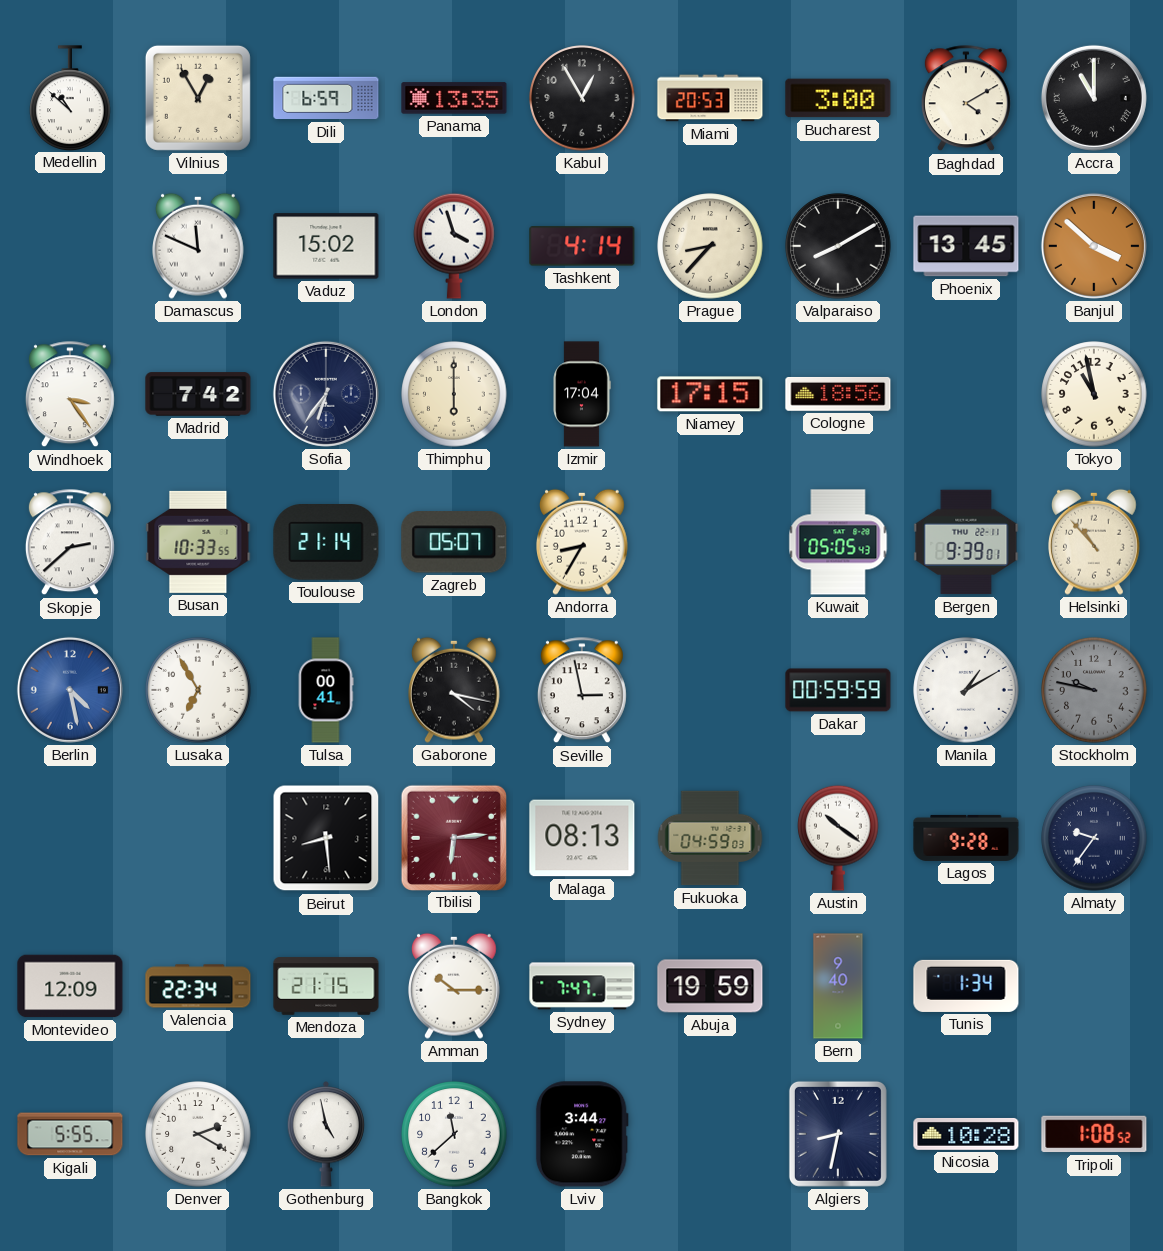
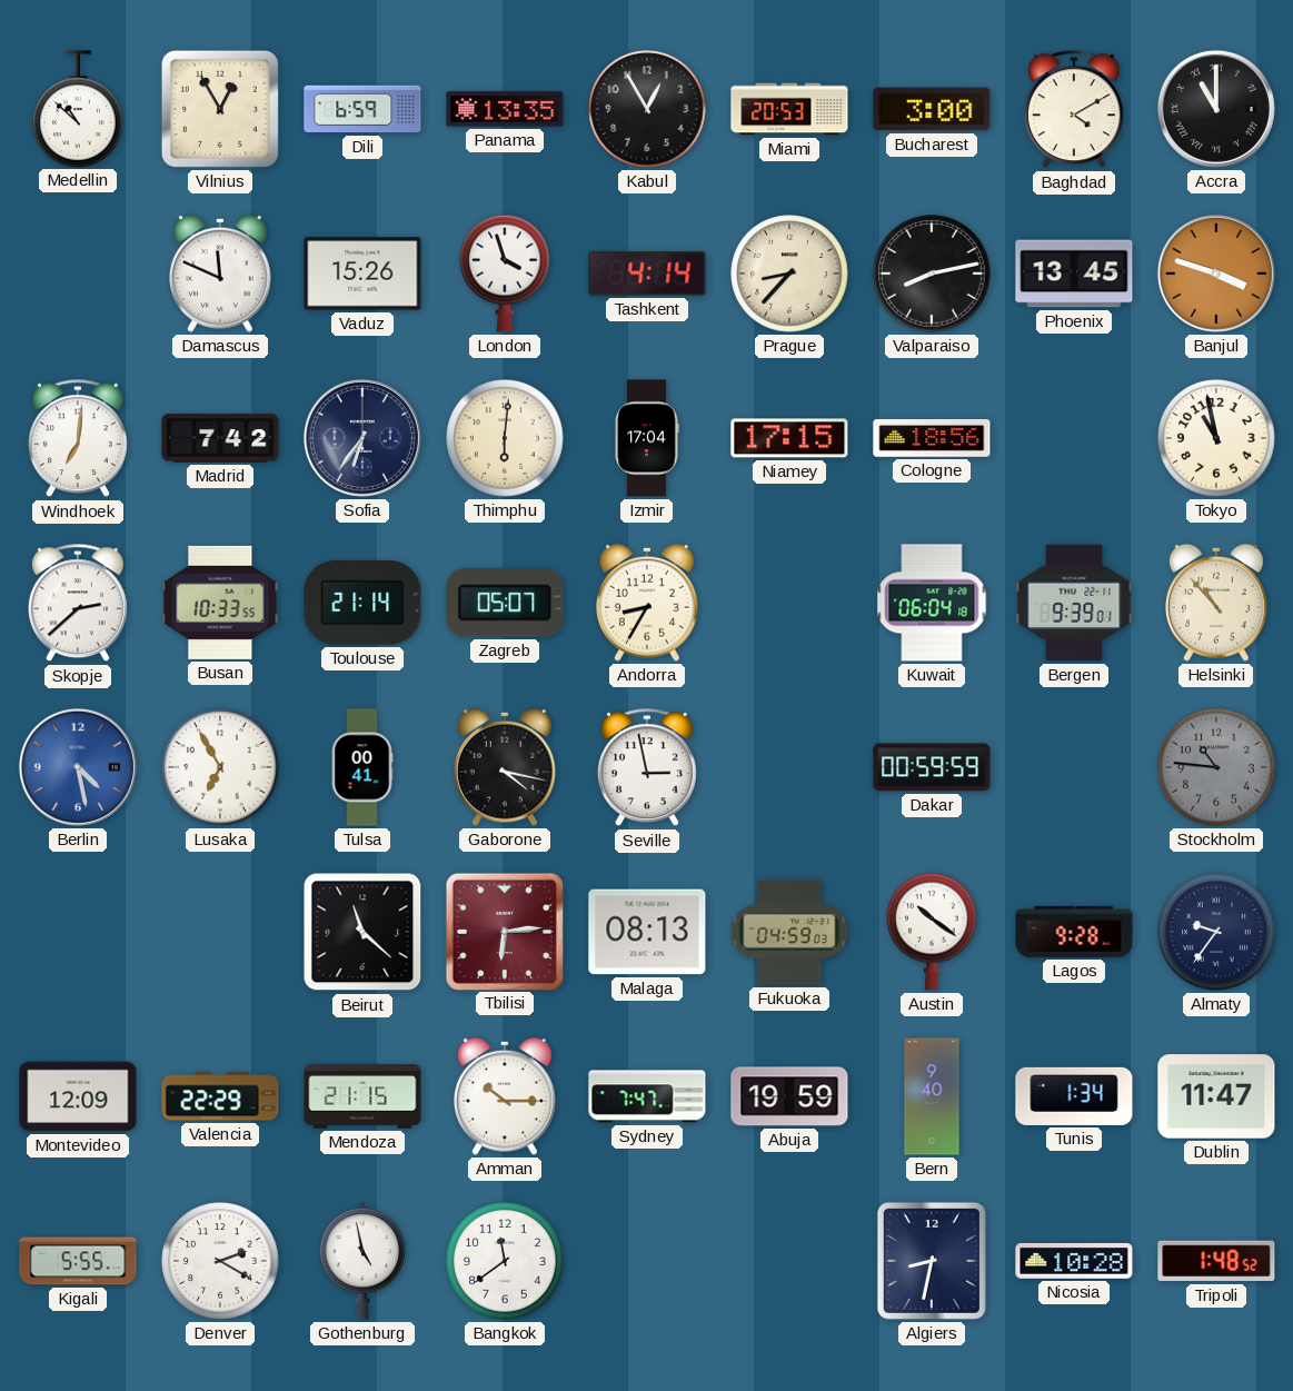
Vaduz: 15:02 -> 15:26
Valparaiso: 8:10 -> 8:13
Banjul: 3:52 -> 3:48
Windhoek: 3:24 -> 7:01
Thimphu: 6:00 -> 6:01
Kuwait: 05:05 -> 06:04
Manila: 1:10 -> none
Stockholm: 9:47 -> 10:46
Beirut: 8:29 -> 11:22
Valencia: 22:34 -> 22:29
Dublin: none -> 11:47
Bangkok: 11:38 -> 11:39
Lviv: 3:44 -> none
Tripoli: 1:08 -> 1:48
